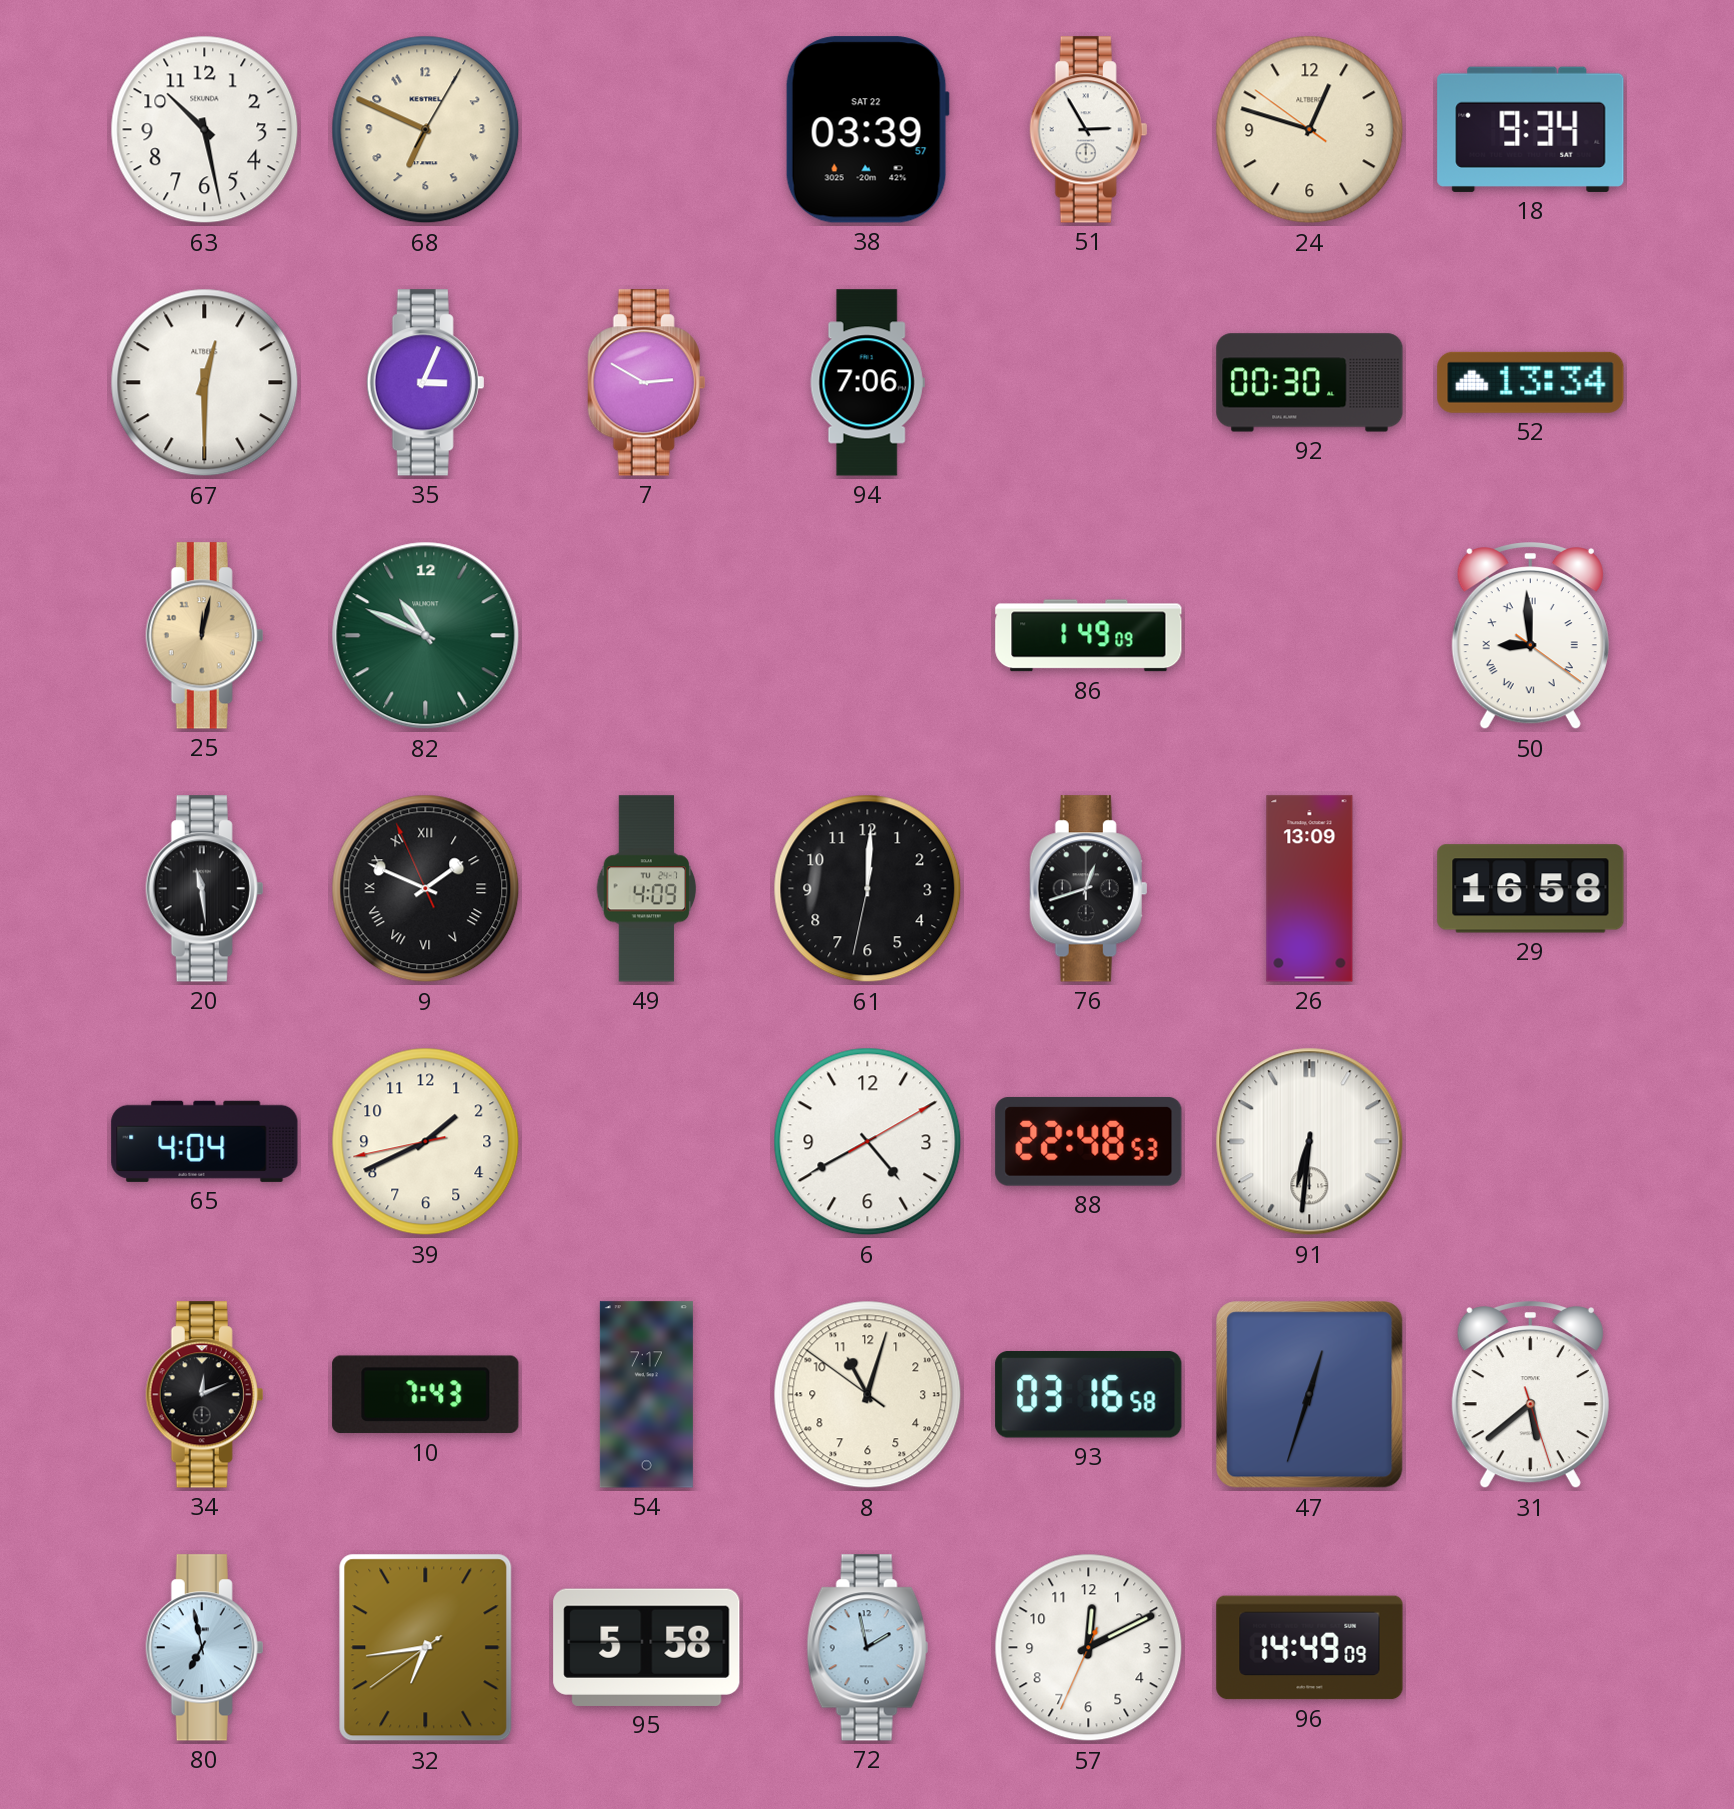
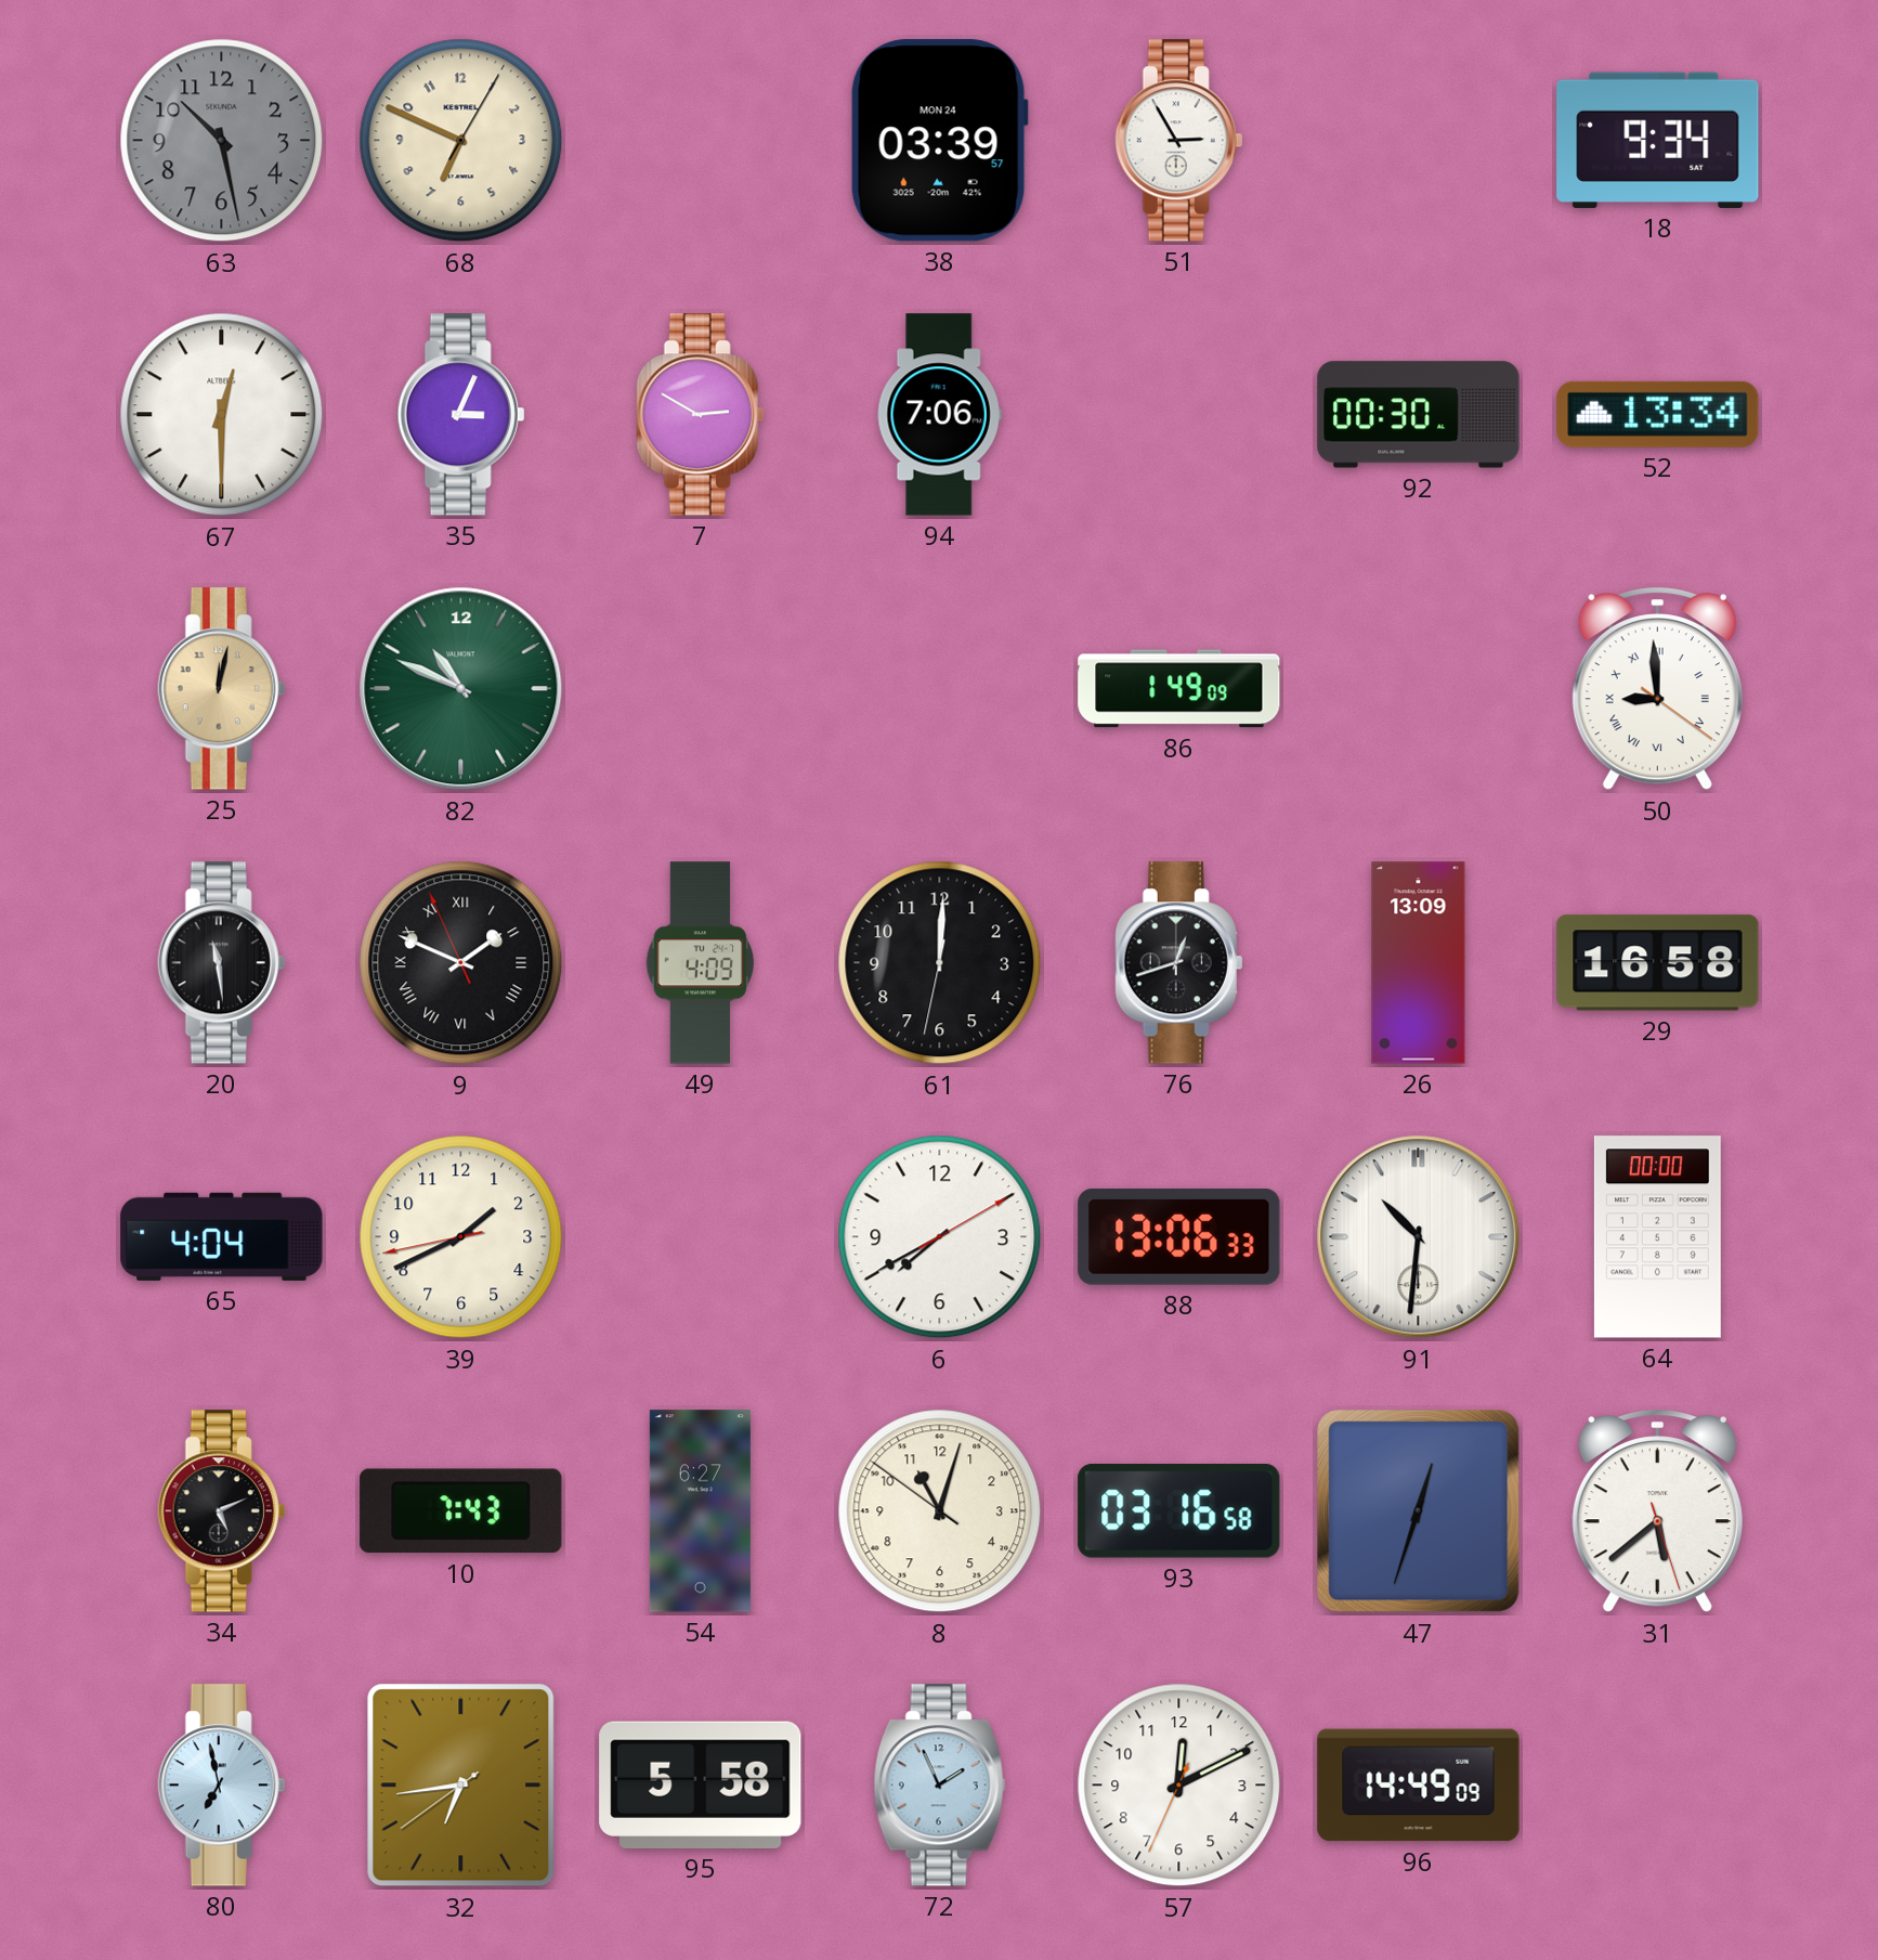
63 dial: white -> grey
38 date: SAT 22 -> MON 24
24: 12:47 -> none
6: 4:40 -> 7:40
88: 22:48 -> 13:06
91: 6:31 -> 10:31
64: none -> 00:00
34: 12:11 -> 5:11
54: 7:17 -> 6:27
72: 1:58 -> 1:56
